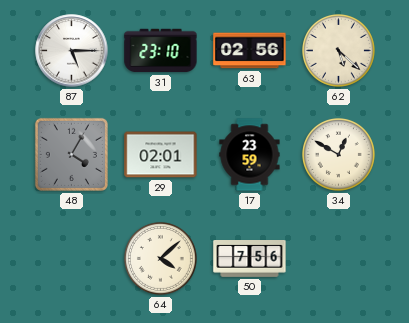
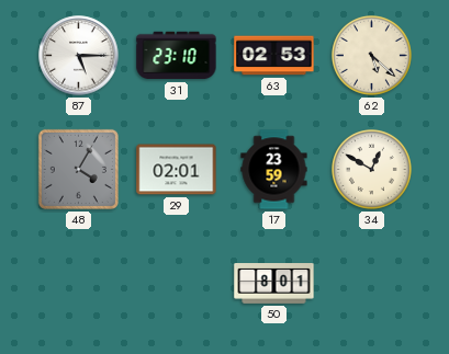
63: 02:56 -> 02:53
64: 4:08 -> none
50: 7:56 -> 8:01
